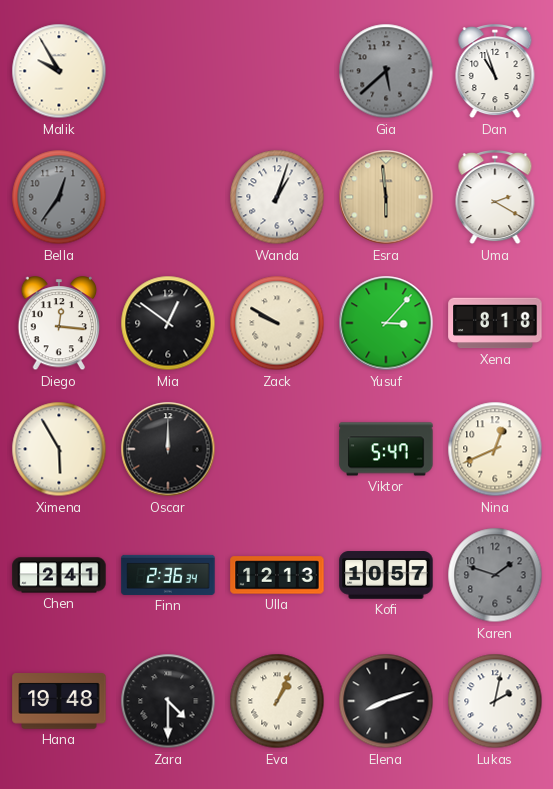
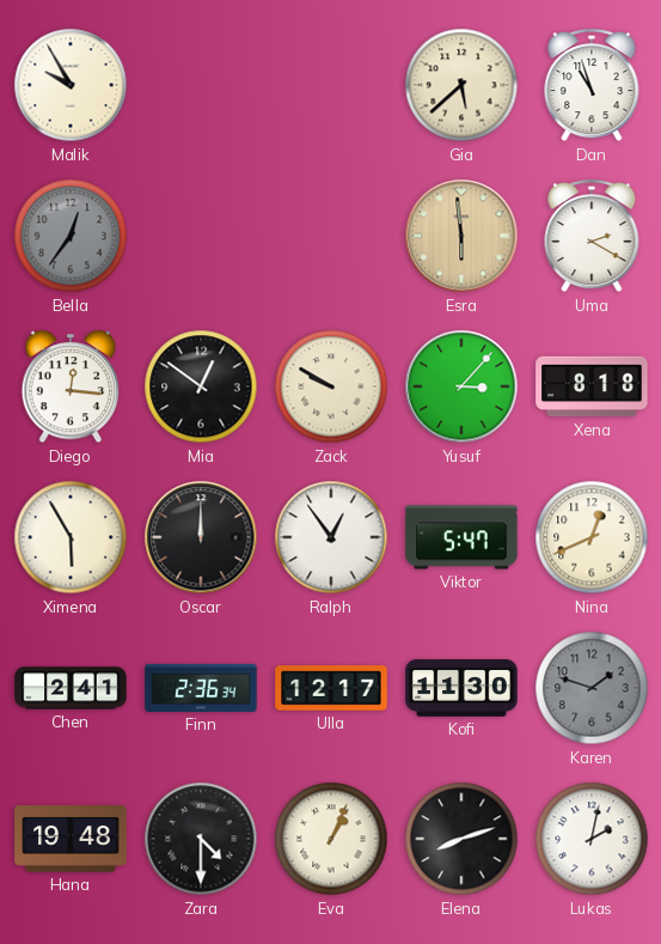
Gia dial: grey -> cream
Wanda: 1:03 -> none
Ralph: none -> 12:54
Ulla: 12:13 -> 12:17
Kofi: 10:57 -> 11:30
